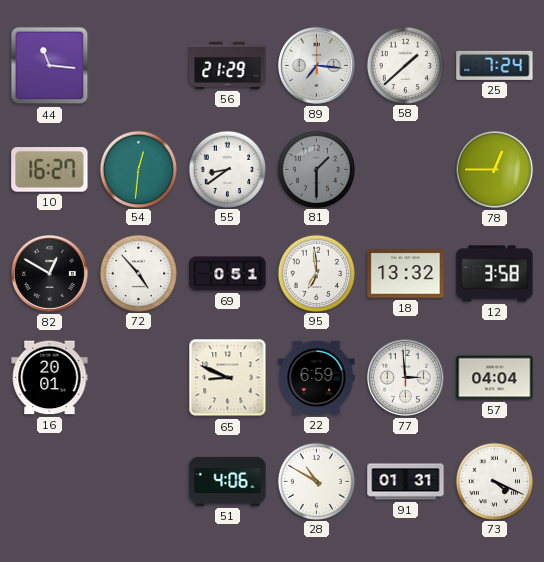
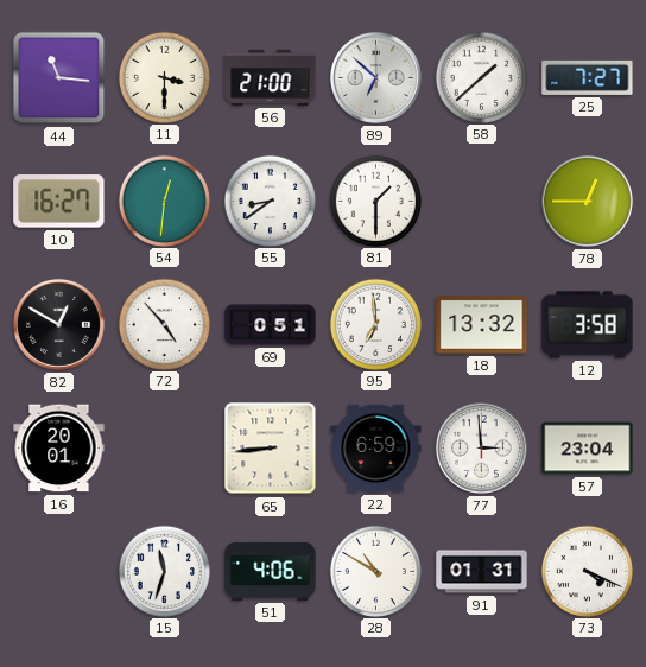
11: none -> 3:30
56: 21:29 -> 21:00
89: 7:16 -> 6:52
25: 7:24 -> 7:27
81 dial: grey -> white
65: 8:49 -> 8:44
57: 04:04 -> 23:04
15: none -> 11:33
